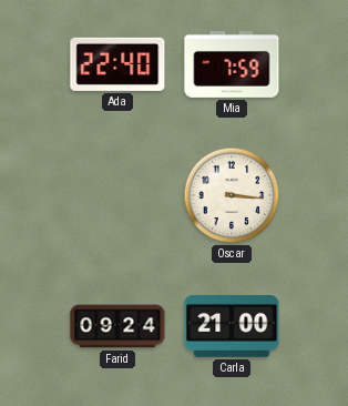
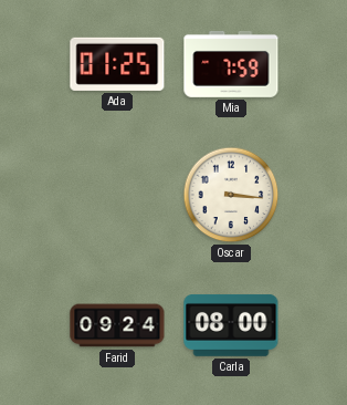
Ada: 22:40 -> 01:25
Carla: 21:00 -> 08:00
